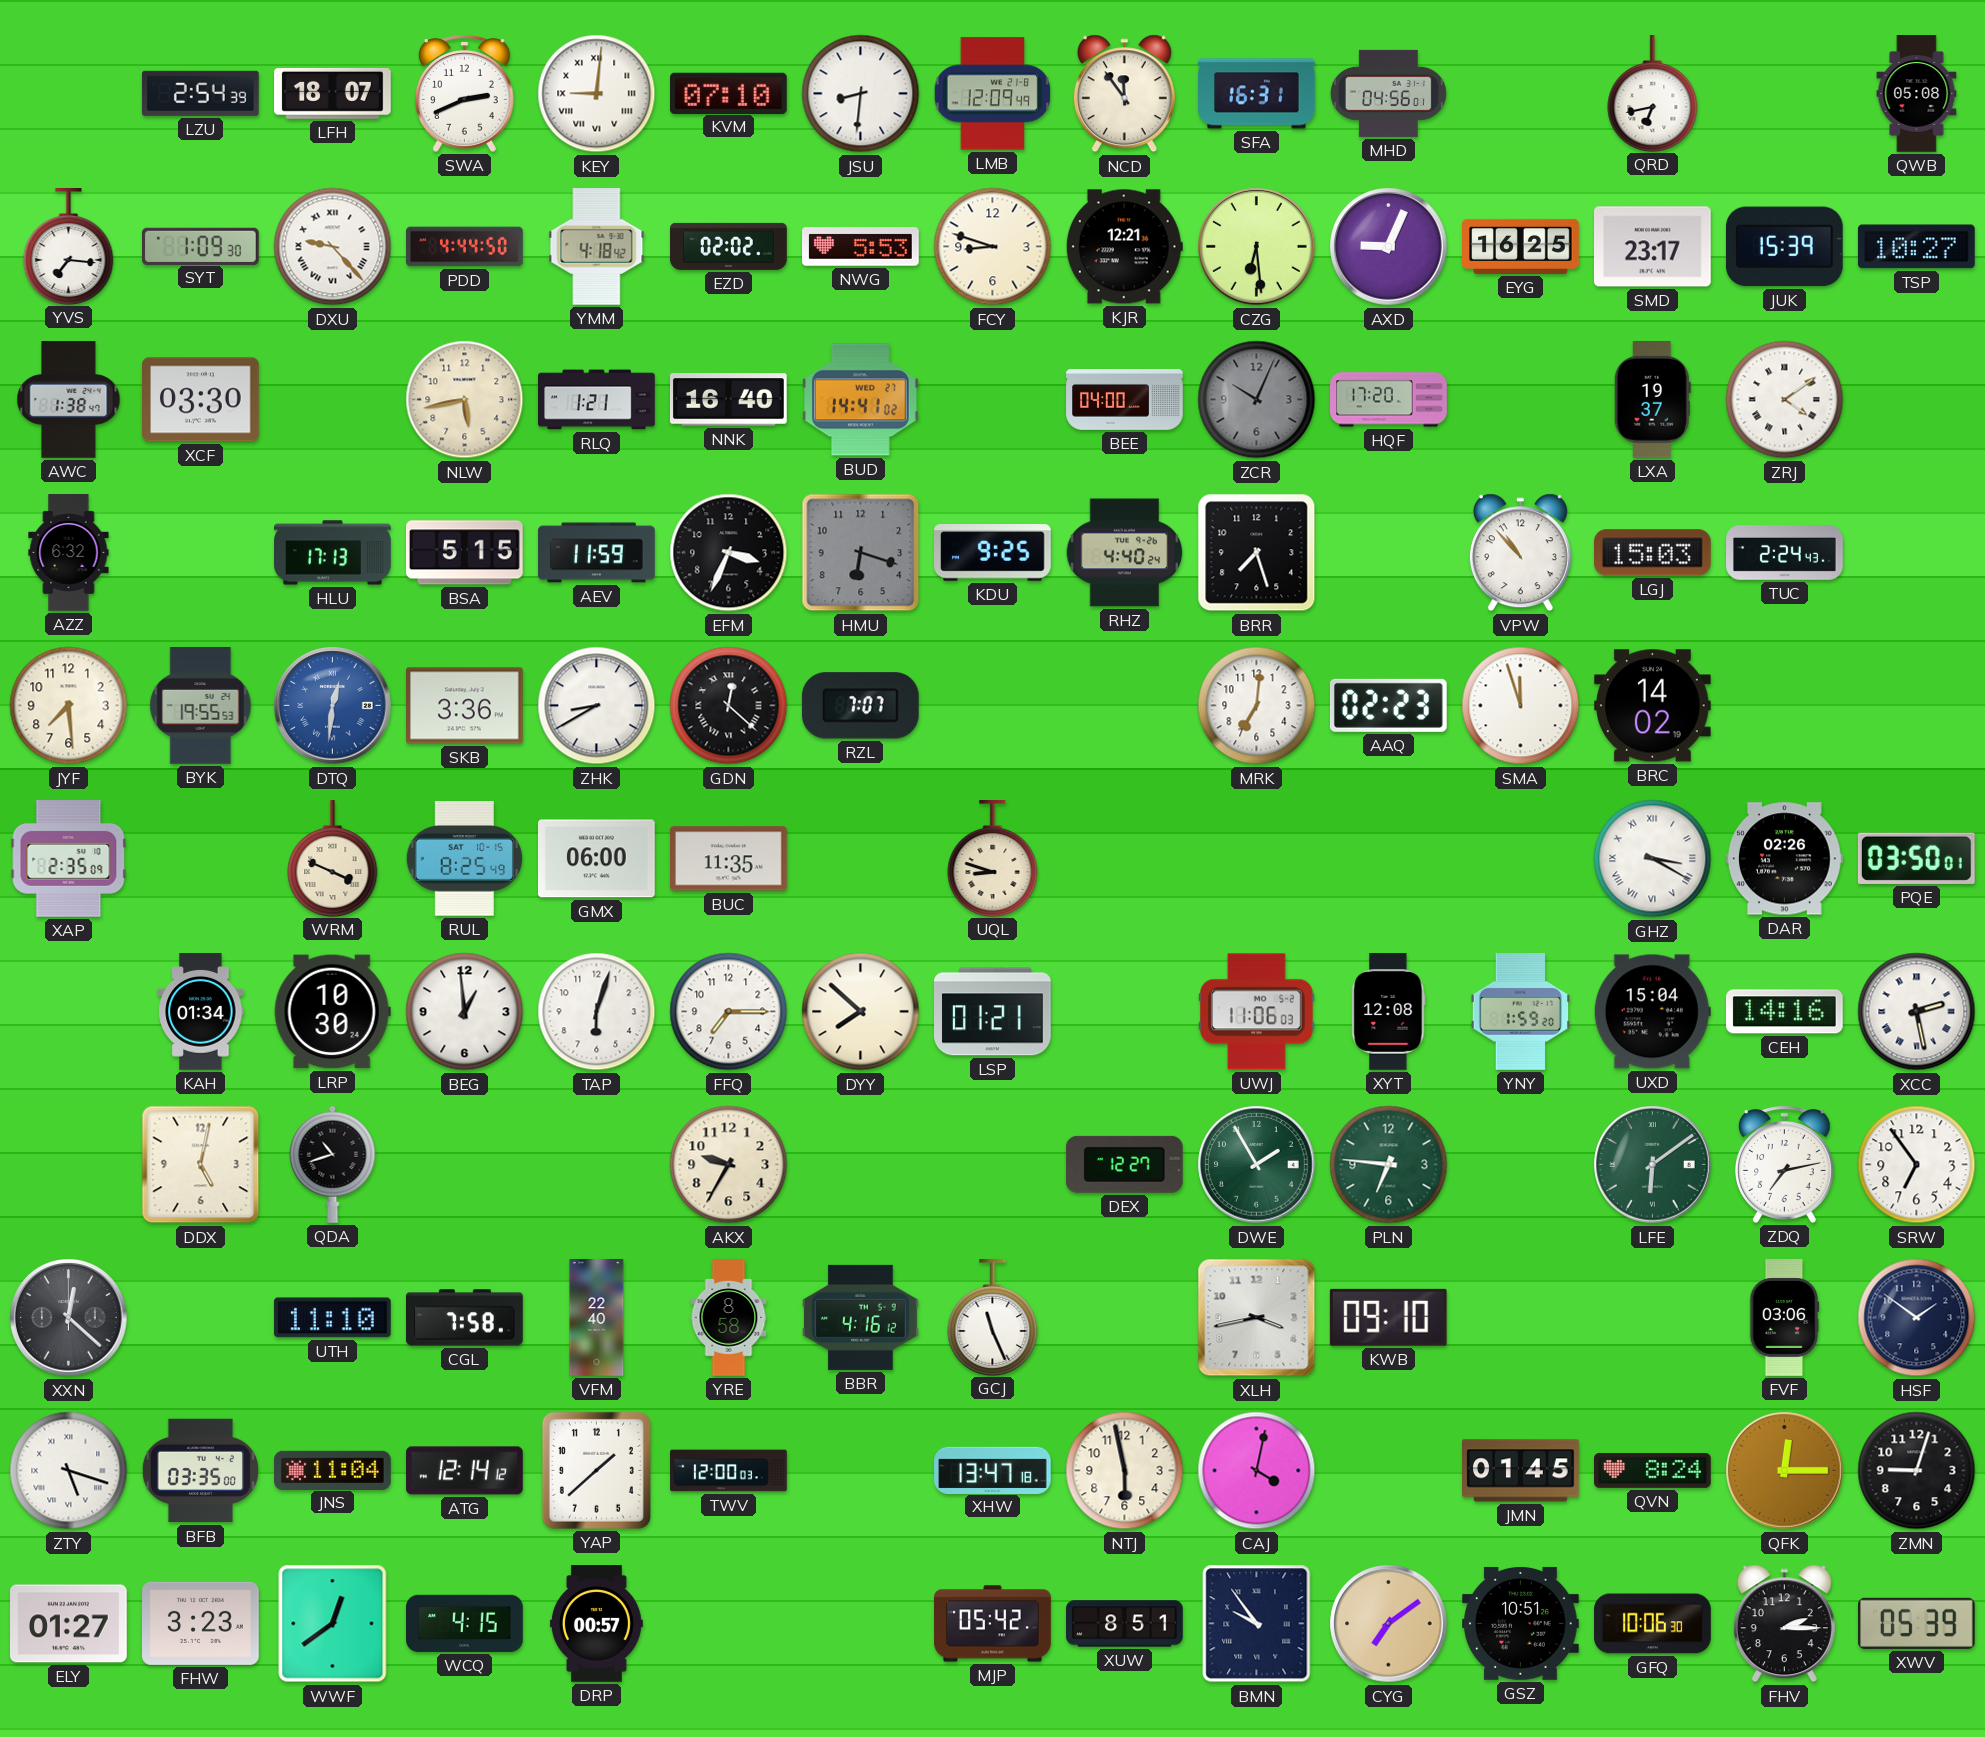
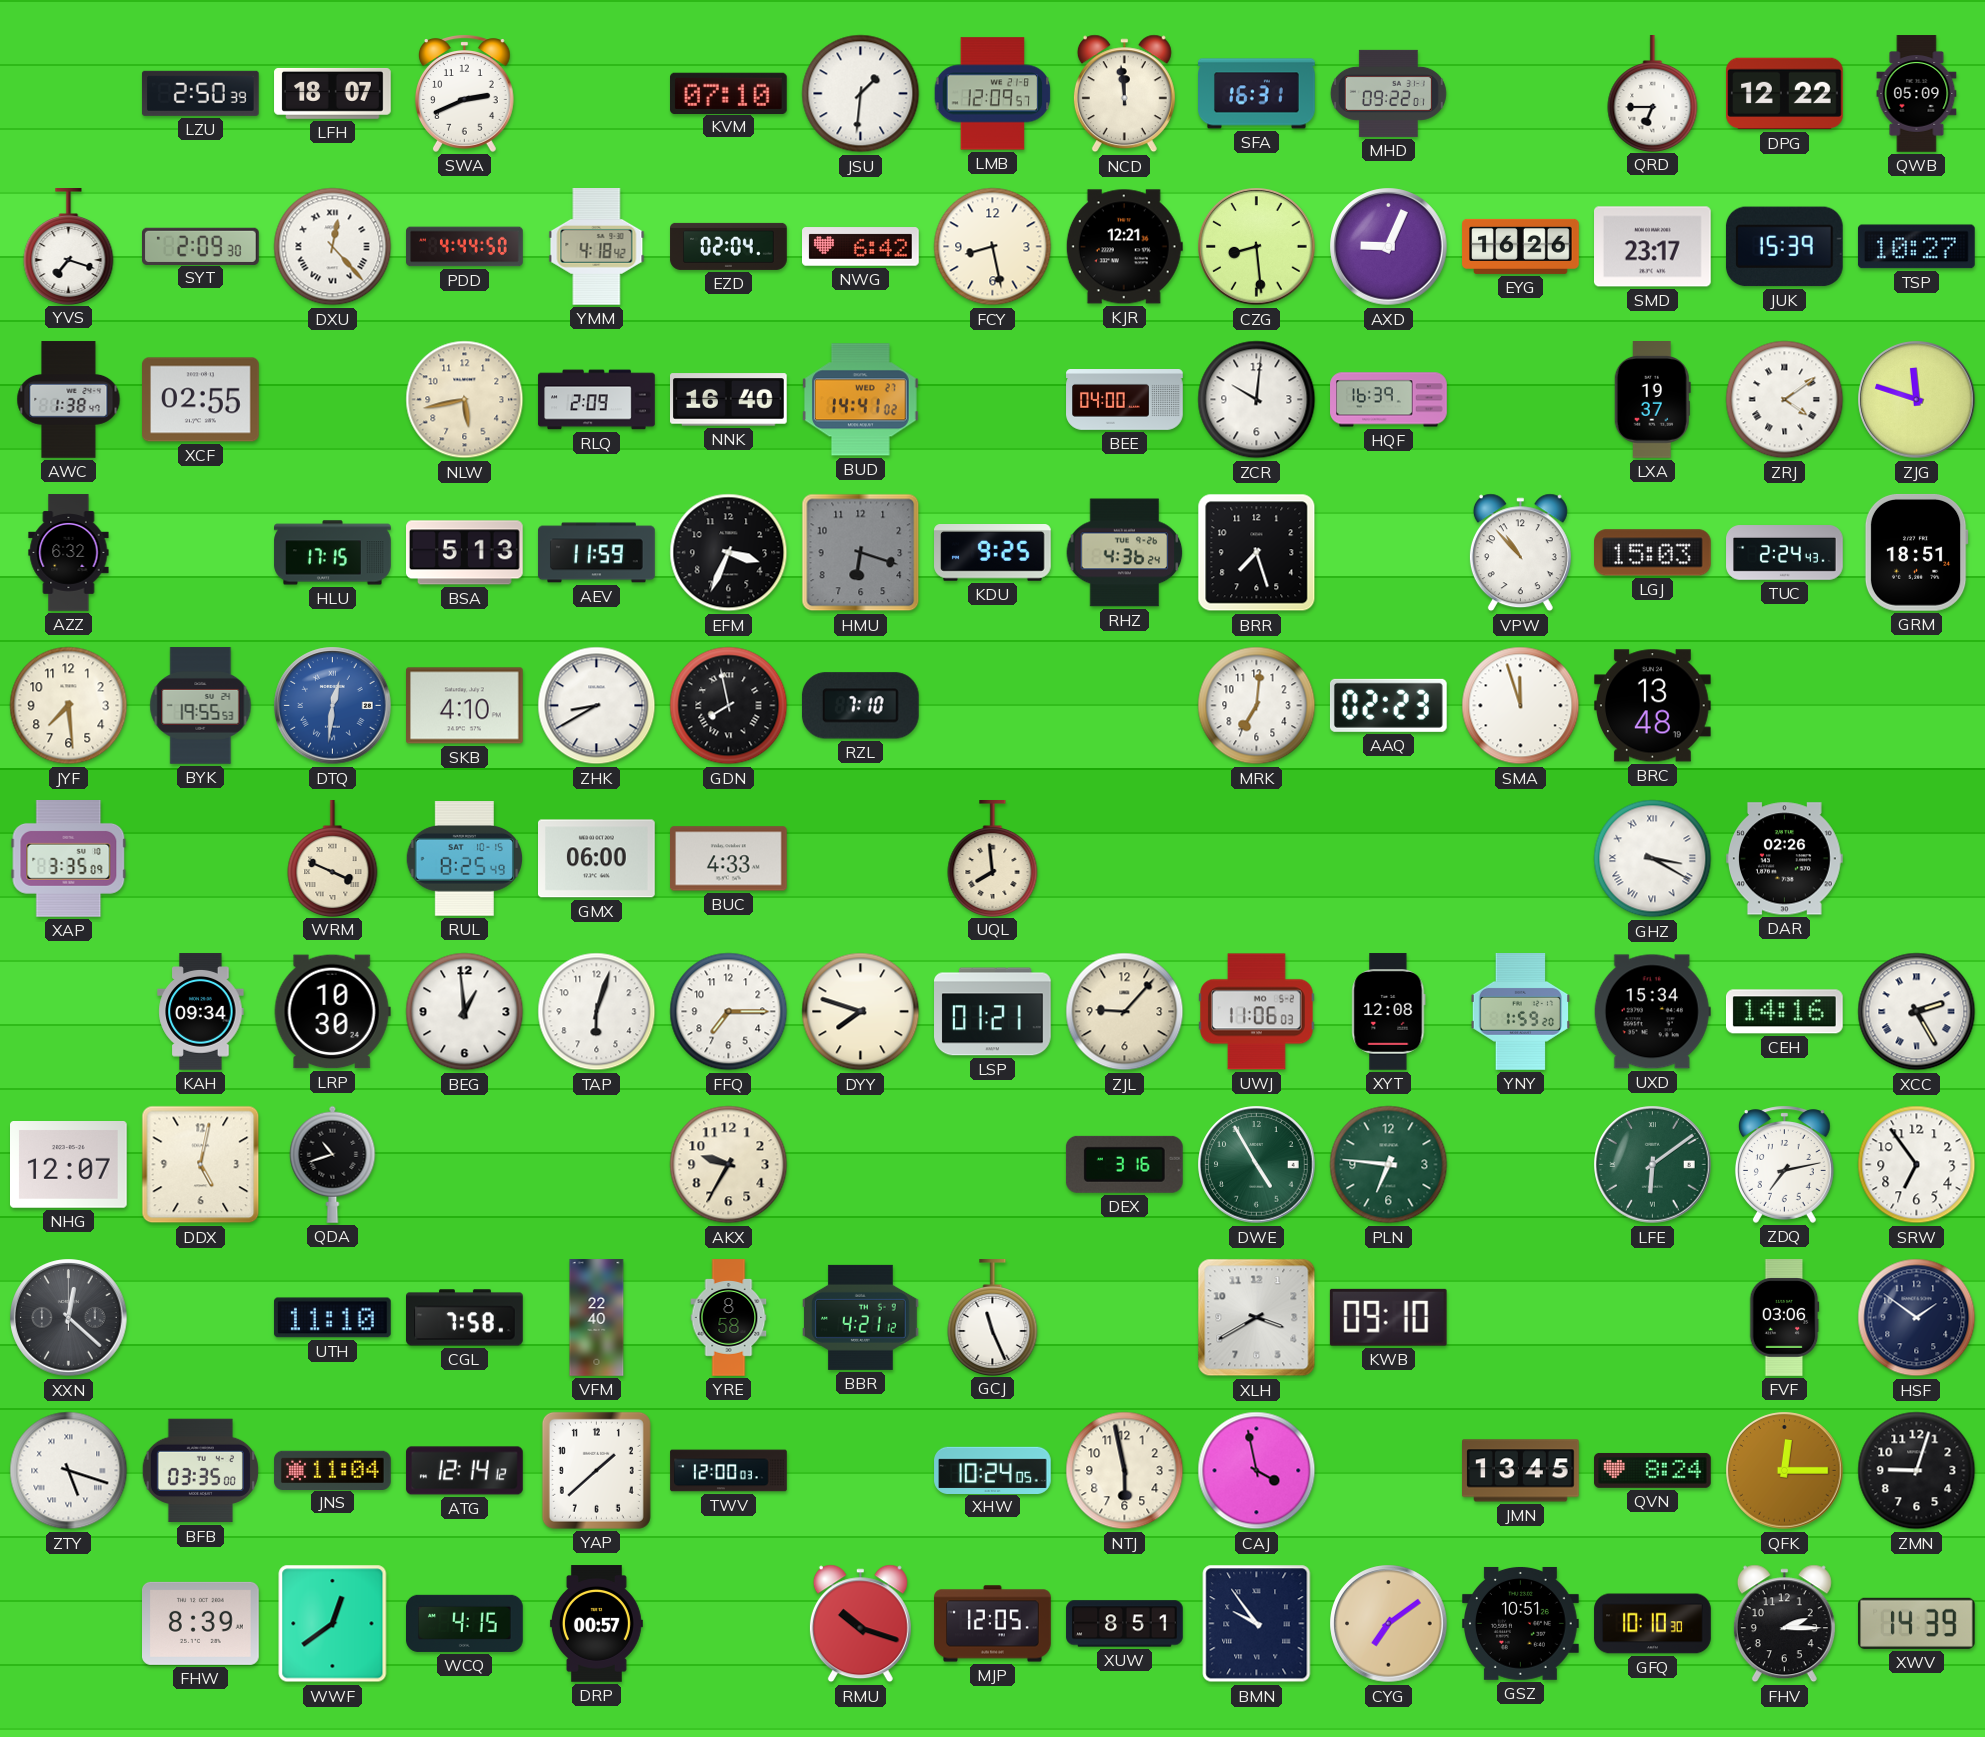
LZU: 2:54 -> 2:50
KEY: 9:01 -> none
JSU: 8:31 -> 1:31
LMB: 12:09:49 -> 12:09:57
NCD: 11:54 -> 11:59
MHD: 04:56 -> 09:22
QRD: 6:43 -> 6:45
DPG: none -> 12:22
QWB: 05:08 -> 05:09
YVS: 7:16 -> 7:18
SYT: 1:09 -> 2:09
DXU: 9:23 -> 12:23
EZD: 02:02 -> 02:04
NWG: 5:53 -> 6:42
FCY: 8:48 -> 8:28
CZG: 6:29 -> 8:29
EYG: 16:25 -> 16:26
XCF: 03:30 -> 02:55
RLQ: 1:21 -> 2:09
ZCR: 10:04 -> 10:01
ZCR dial: grey -> white
HQF: 17:20 -> 16:39
ZJG: none -> 11:48
HLU: 17:13 -> 17:15
BSA: 5:15 -> 5:13
RHZ: 4:40 -> 4:36
GRM: none -> 18:51
SKB: 3:36 -> 4:10
GDN: 12:22 -> 7:58
RZL: 7:07 -> 7:10
BRC: 14:02 -> 13:48
XAP: 2:35 -> 3:35
BUC: 11:35 -> 4:33
UQL: 8:48 -> 7:59
PQE: 03:50 -> none
KAH: 01:34 -> 09:34
DYY: 7:52 -> 7:48
ZJL: none -> 9:07
UXD: 15:04 -> 15:34
XCC: 2:28 -> 2:25
NHG: none -> 12:07
DEX: 12:27 -> 3:16
DWE: 1:55 -> 4:55
BBR: 4:16 -> 4:21
XLH: 3:43 -> 3:40
XHW: 13:47 -> 10:24
CAJ: 4:02 -> 3:58
JMN: 01:45 -> 13:45
ELY: 01:27 -> none
FHW: 3:23 -> 8:39
RMU: none -> 10:18
MJP: 05:42 -> 12:05
GFQ: 10:06 -> 10:10
XWV: 05:39 -> 14:39
